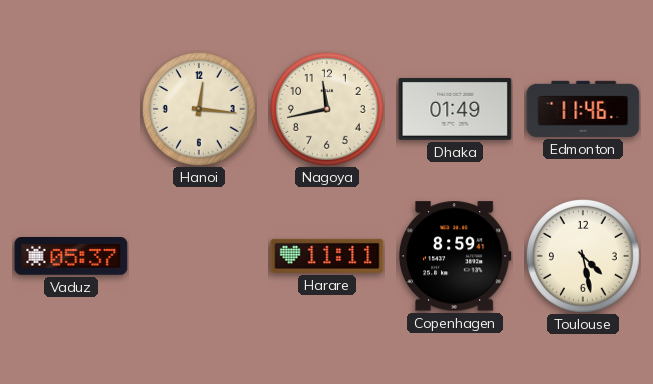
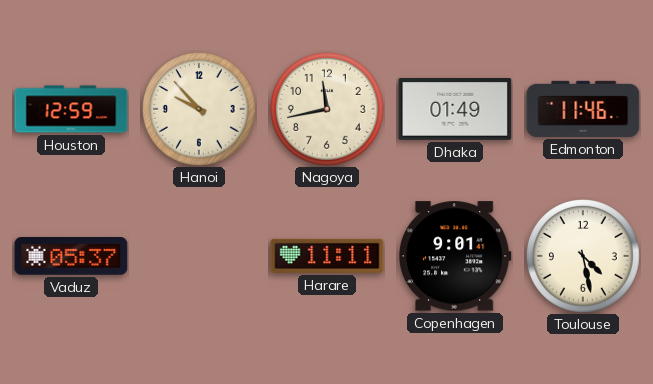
Houston: none -> 12:59
Hanoi: 12:16 -> 9:53
Copenhagen: 8:59 -> 9:01
